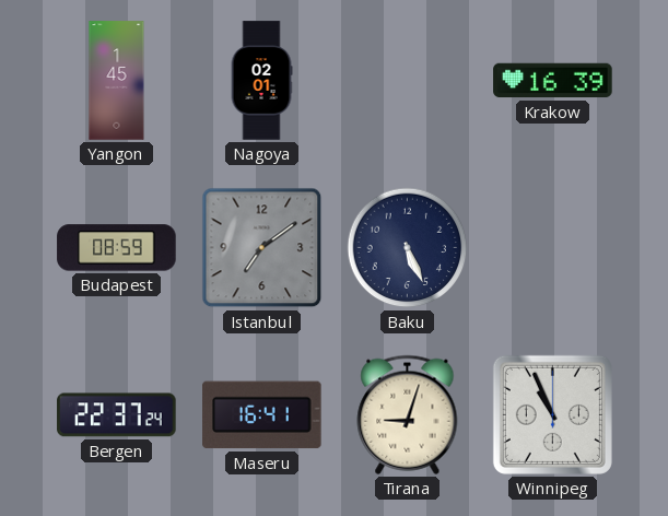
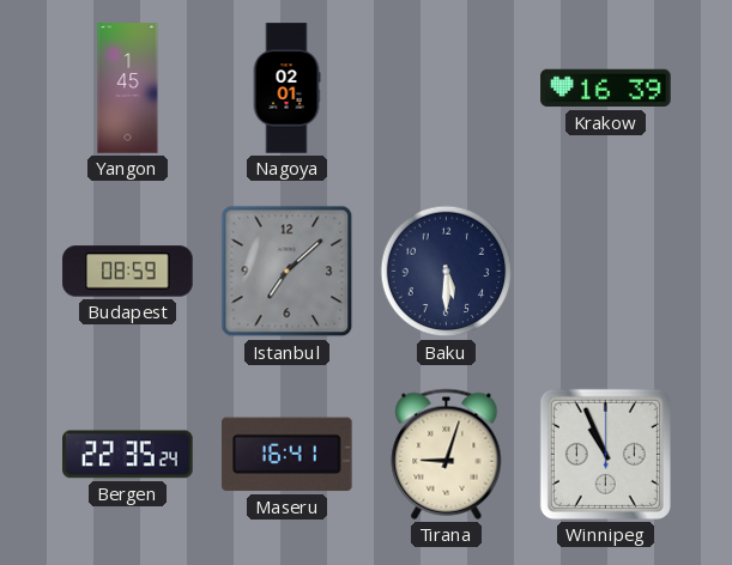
Istanbul: 7:09 -> 7:08
Baku: 5:26 -> 5:30
Bergen: 22:37 -> 22:35
